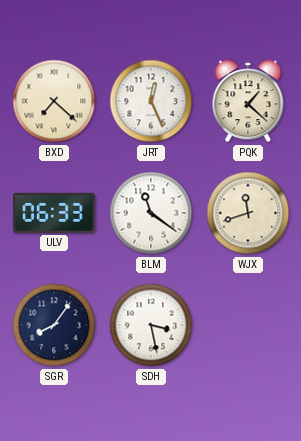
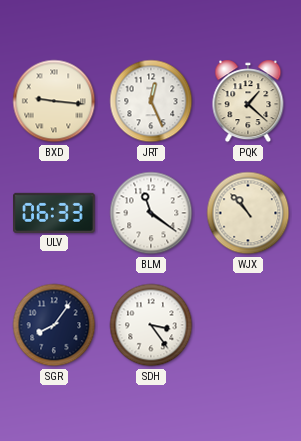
BXD: 7:22 -> 9:16
WJX: 11:42 -> 10:53
SDH: 3:28 -> 3:24
